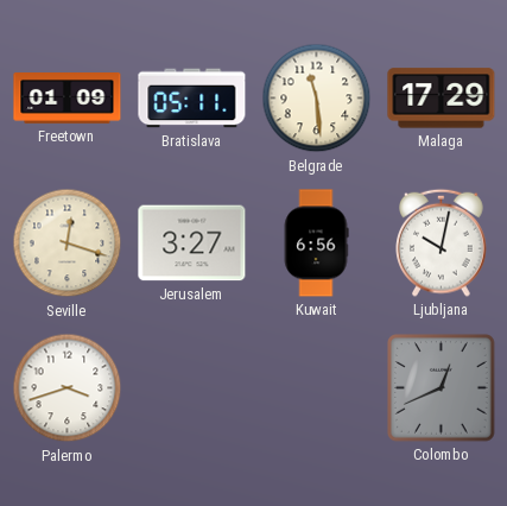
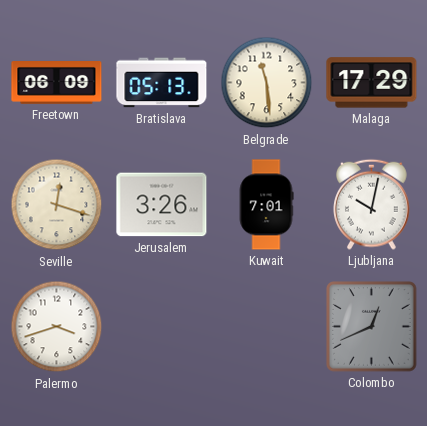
Freetown: 01:09 -> 06:09
Bratislava: 05:11 -> 05:13
Jerusalem: 3:27 -> 3:26
Kuwait: 6:56 -> 7:01
